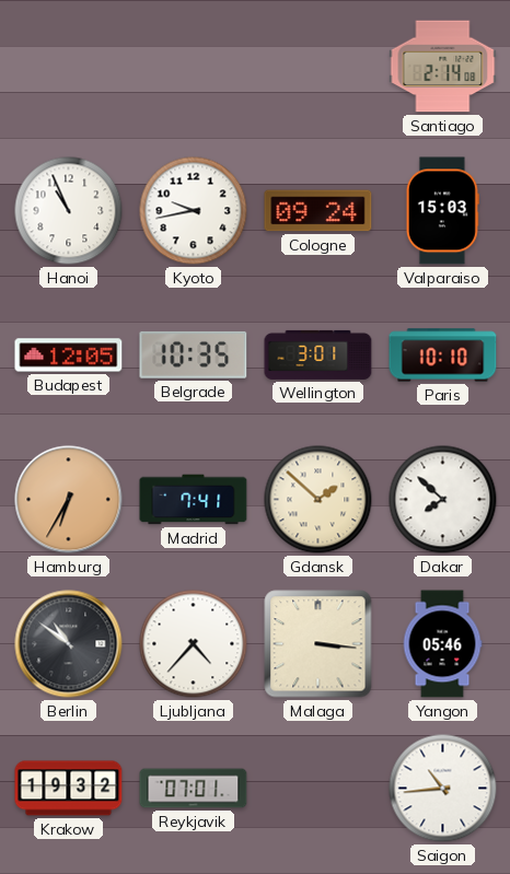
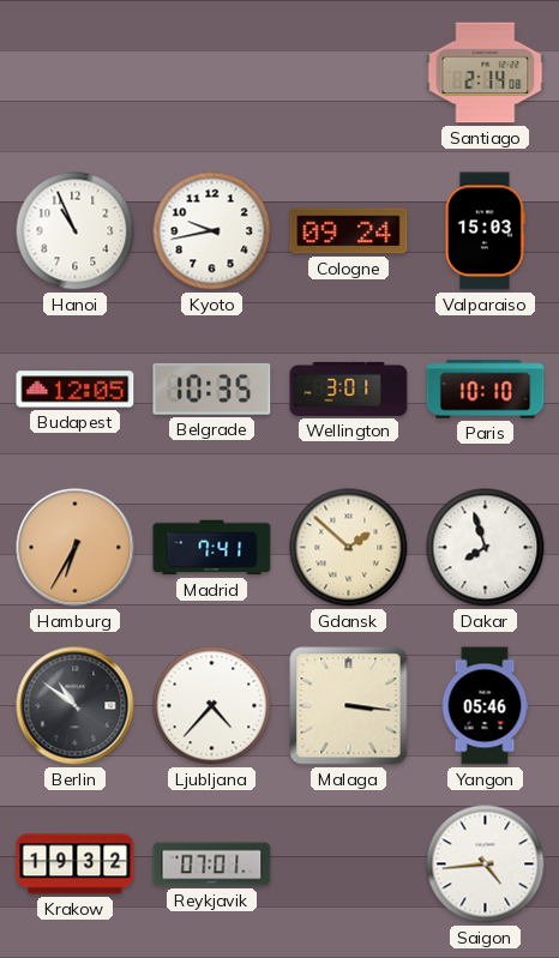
Dakar: 7:52 -> 7:57
Saigon: 10:44 -> 4:44
